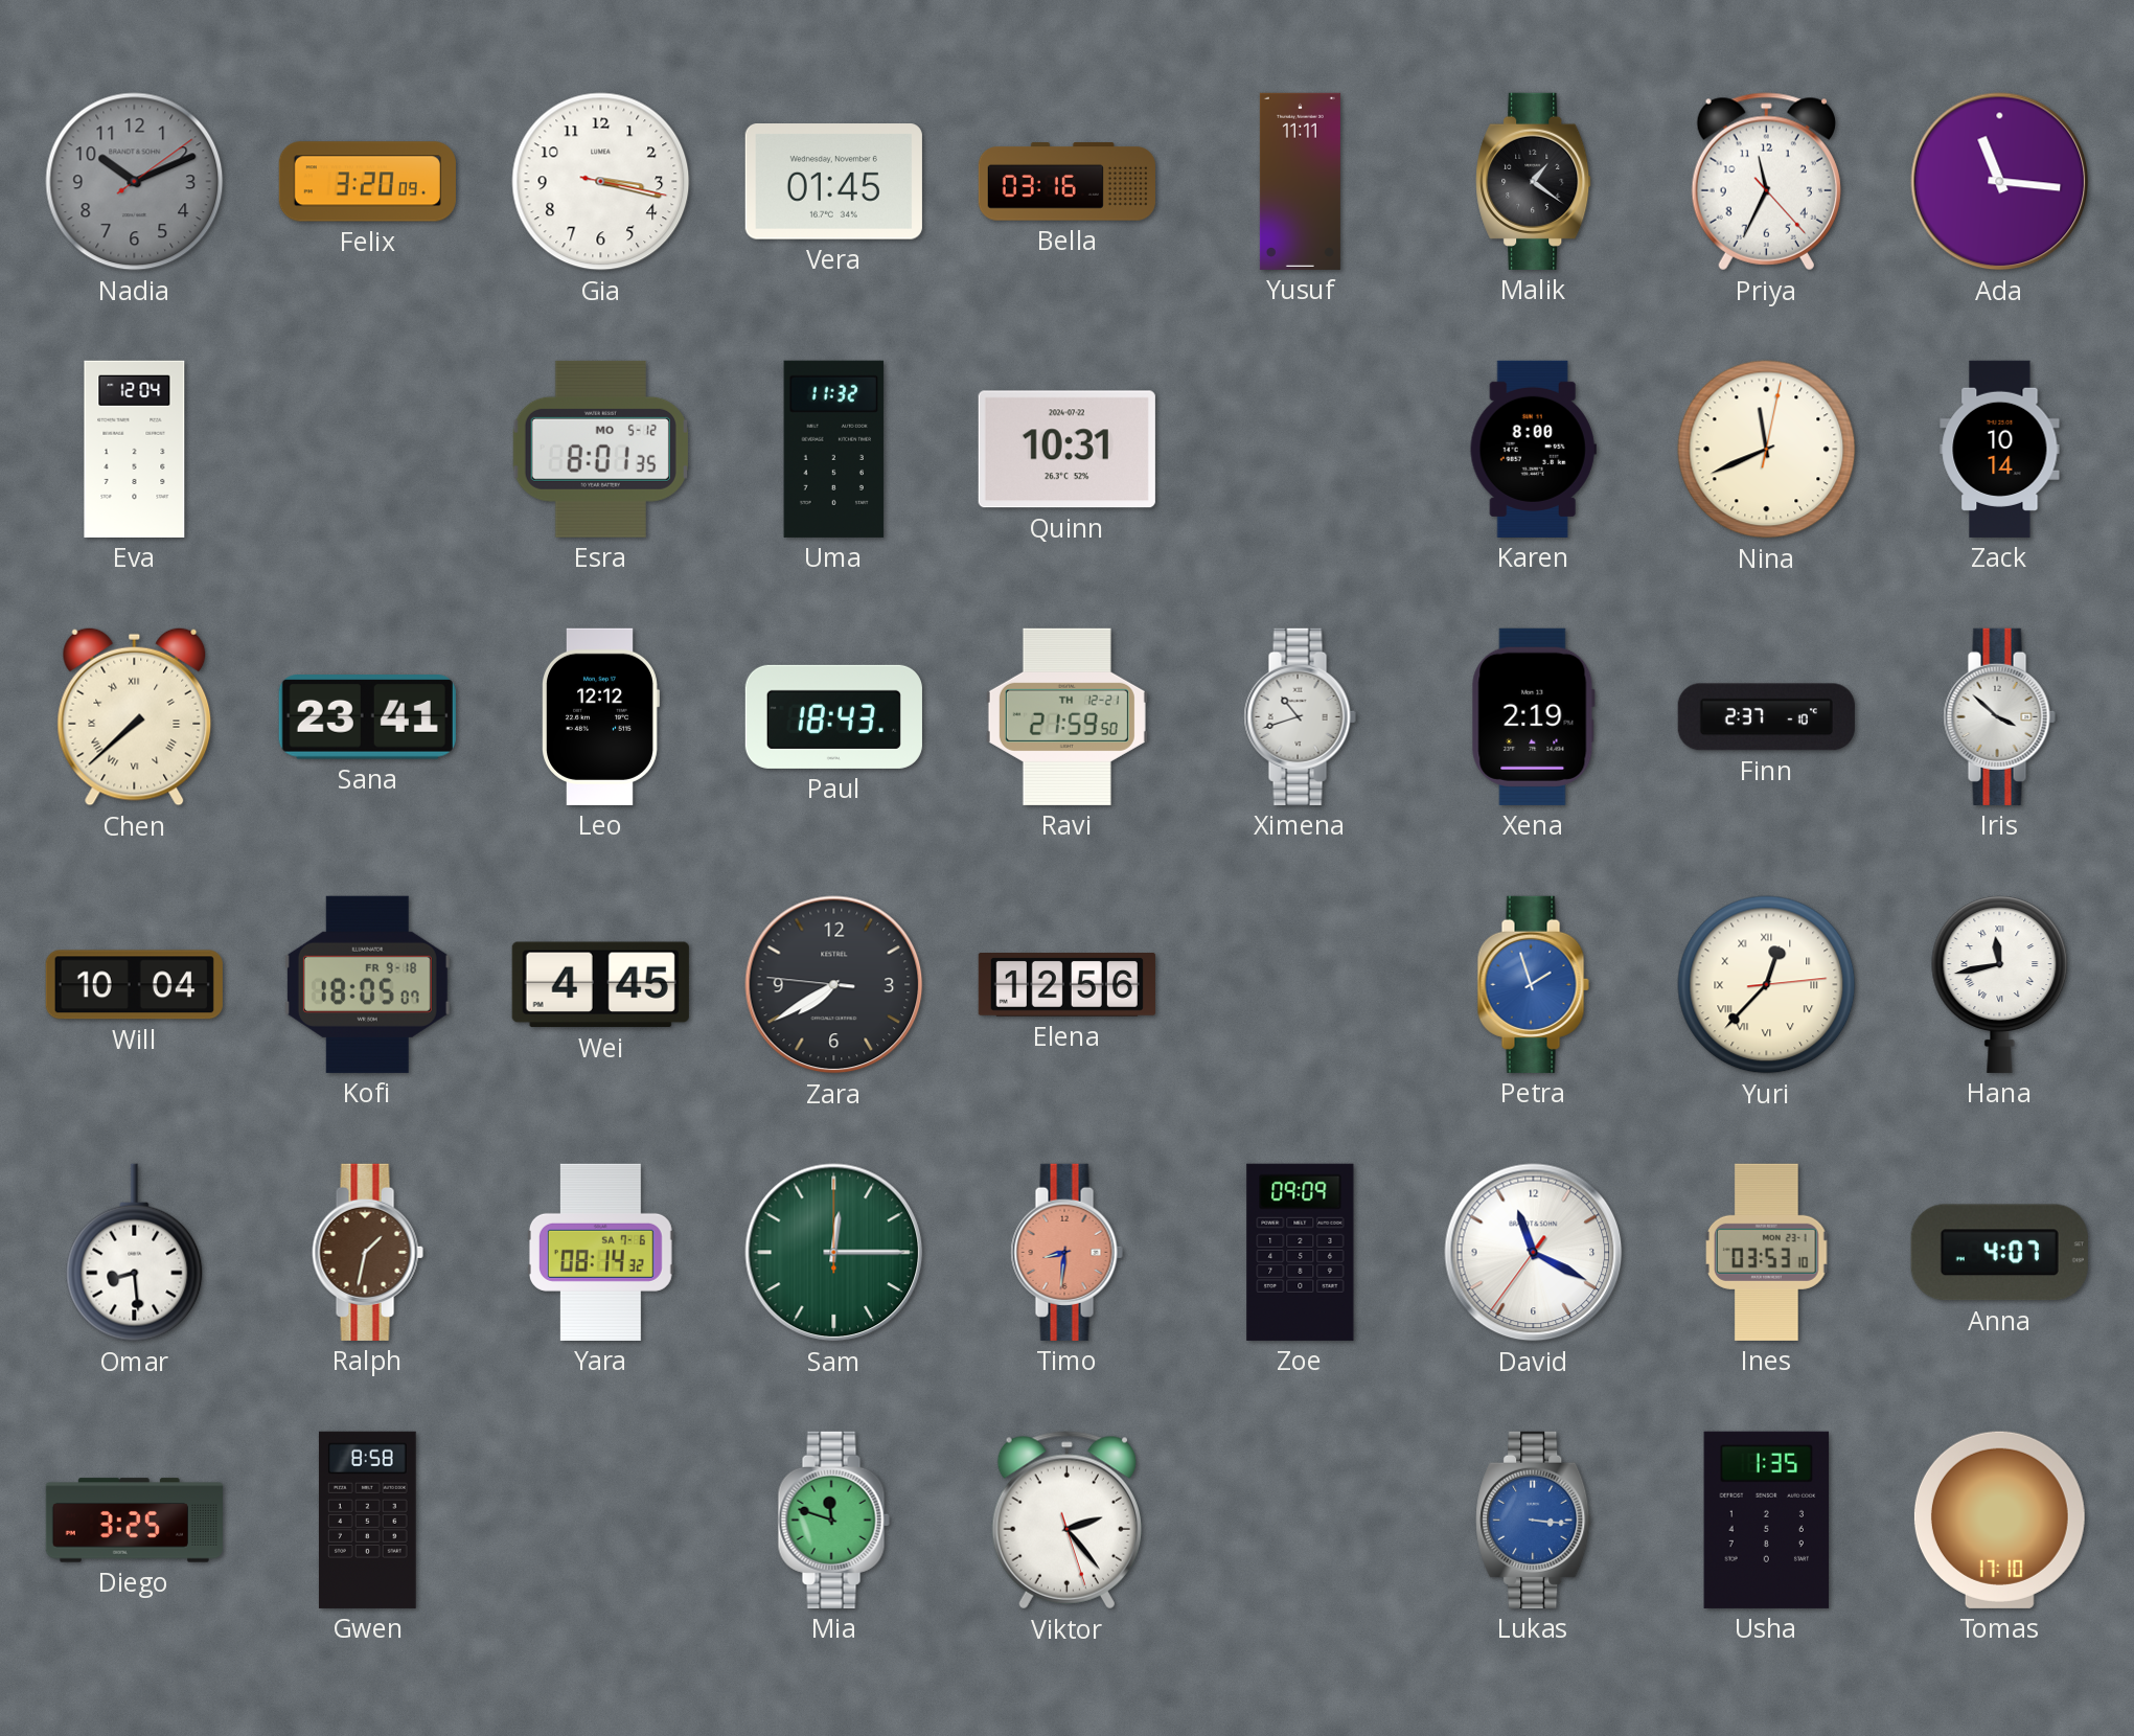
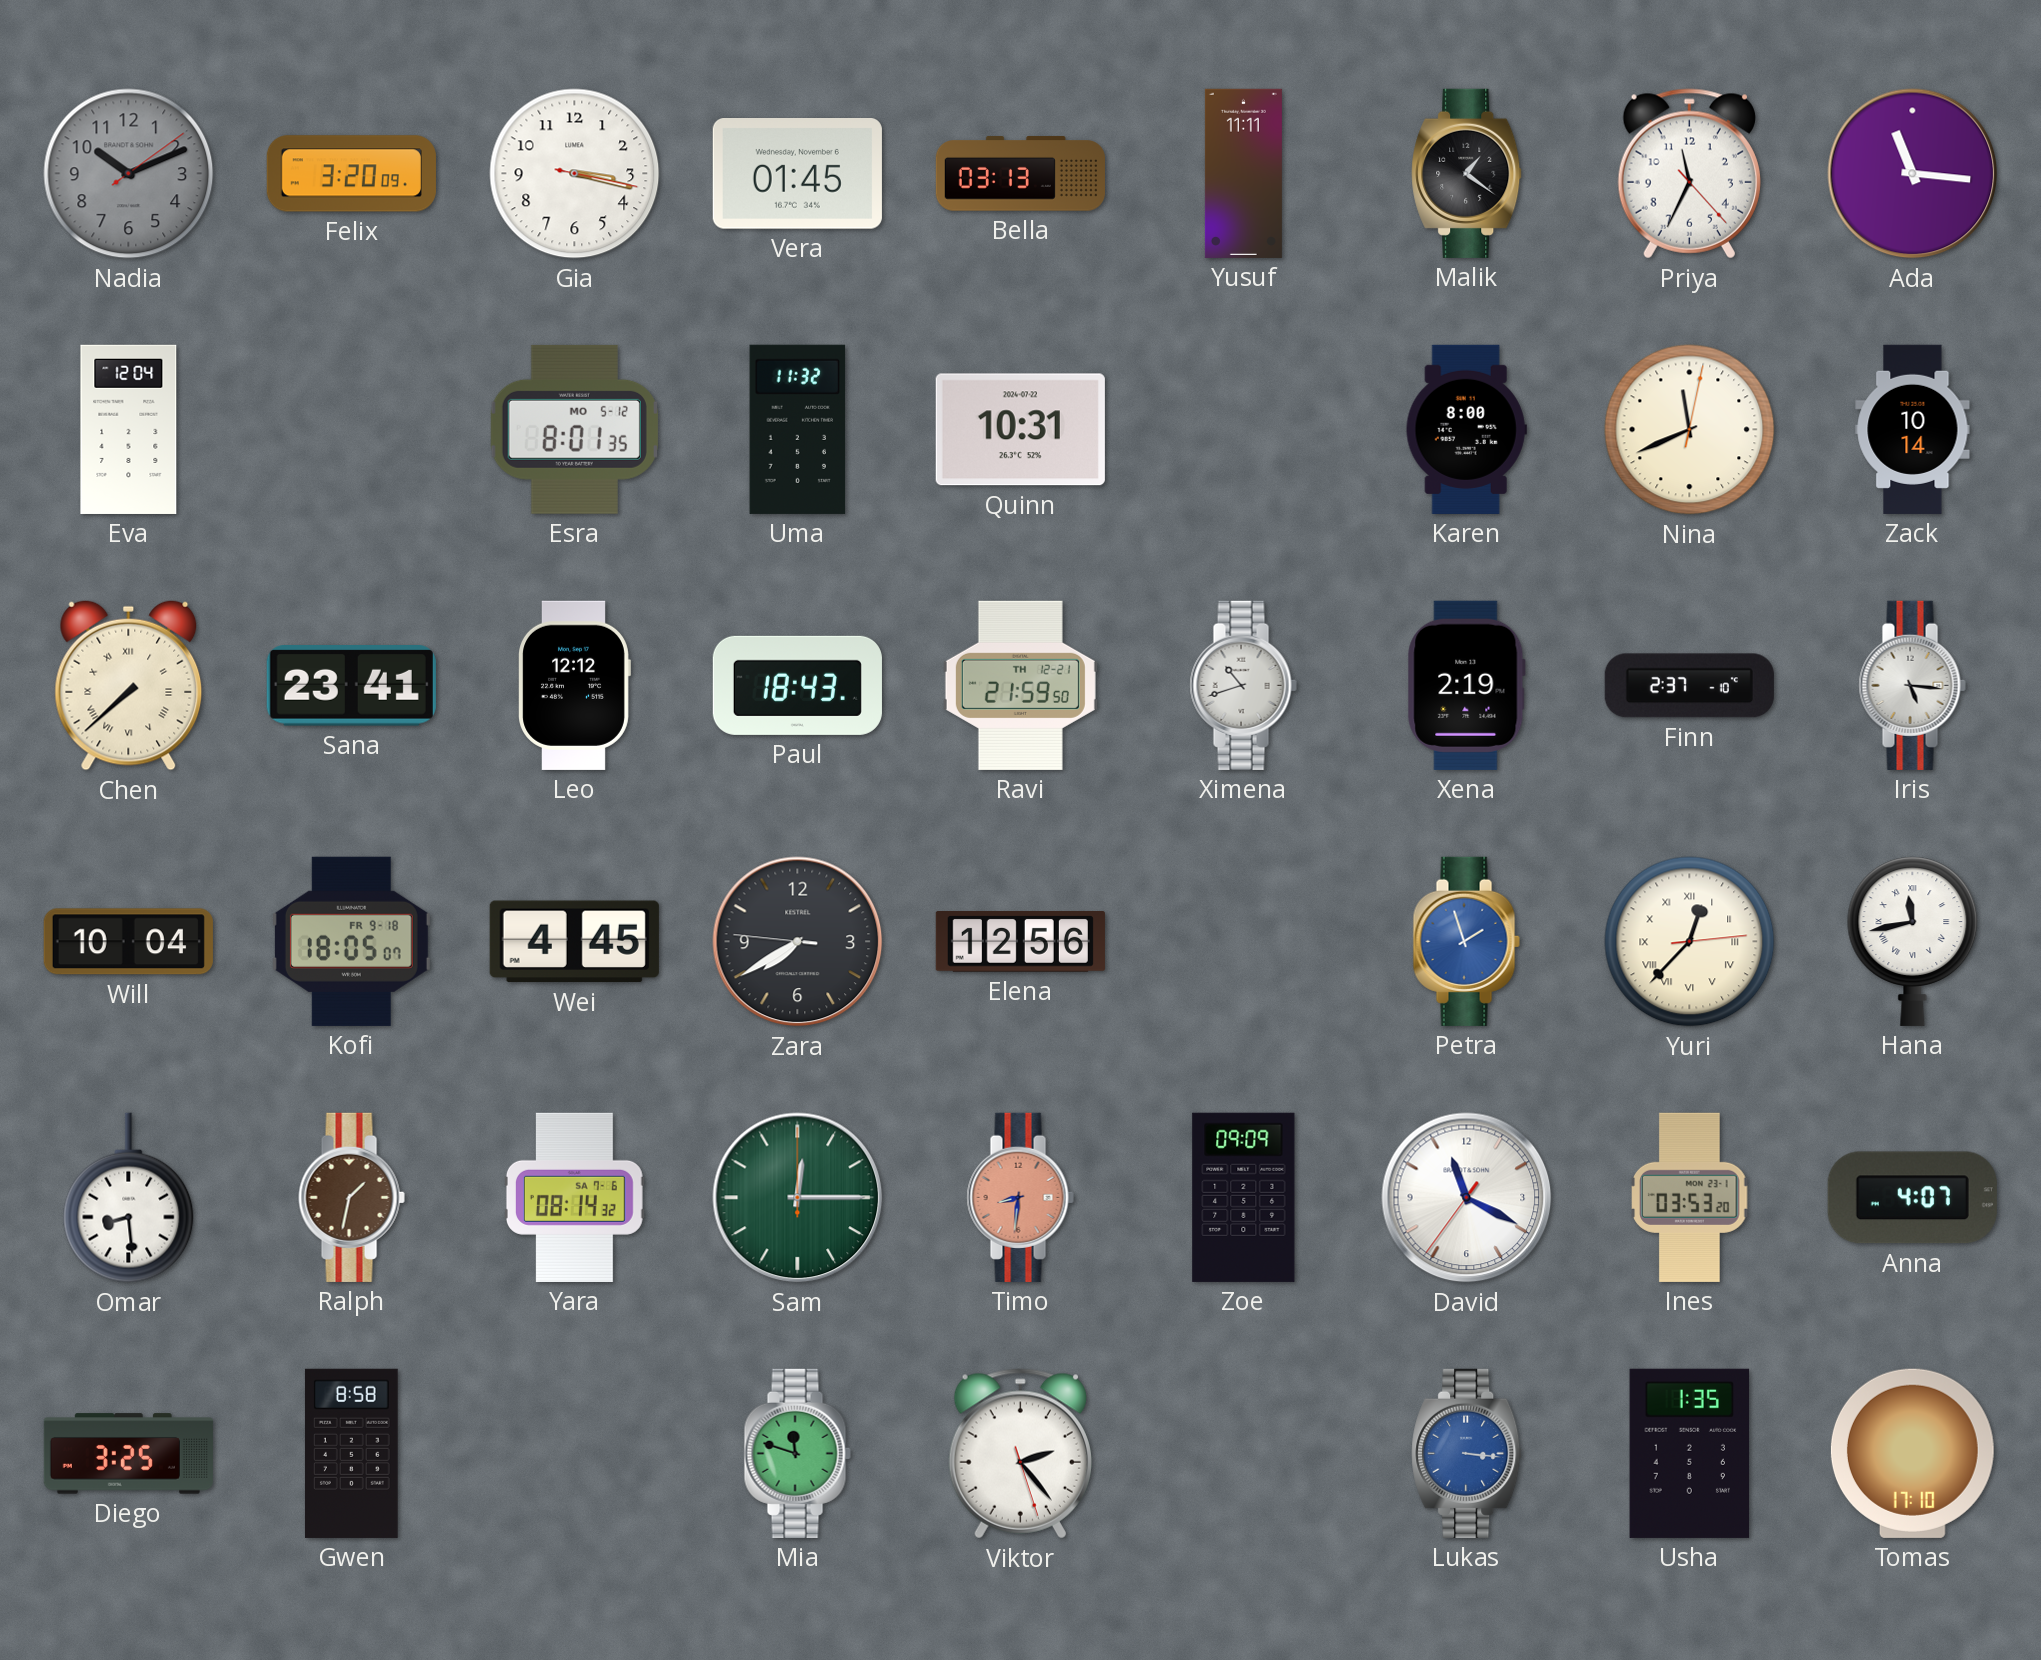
Bella: 03:16 -> 03:13
Iris: 3:52 -> 5:16
Ines: 03:53:10 -> 03:53:20
